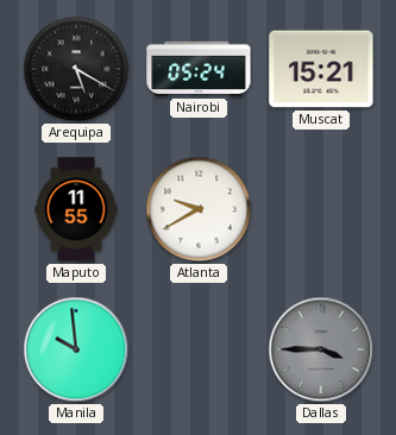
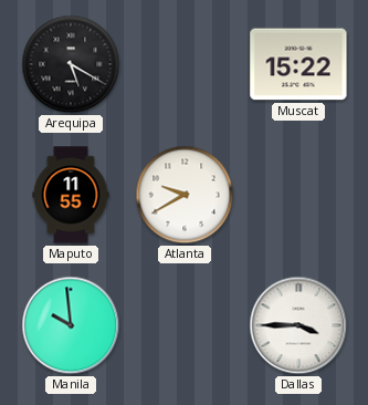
Nairobi: 05:24 -> none
Muscat: 15:21 -> 15:22
Dallas dial: grey -> white
